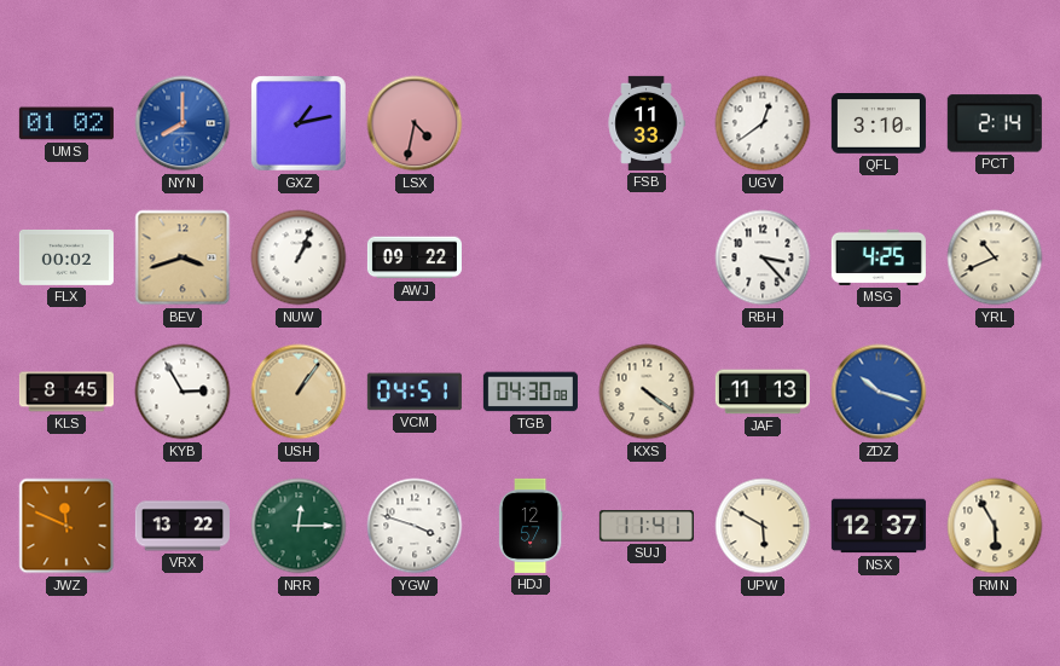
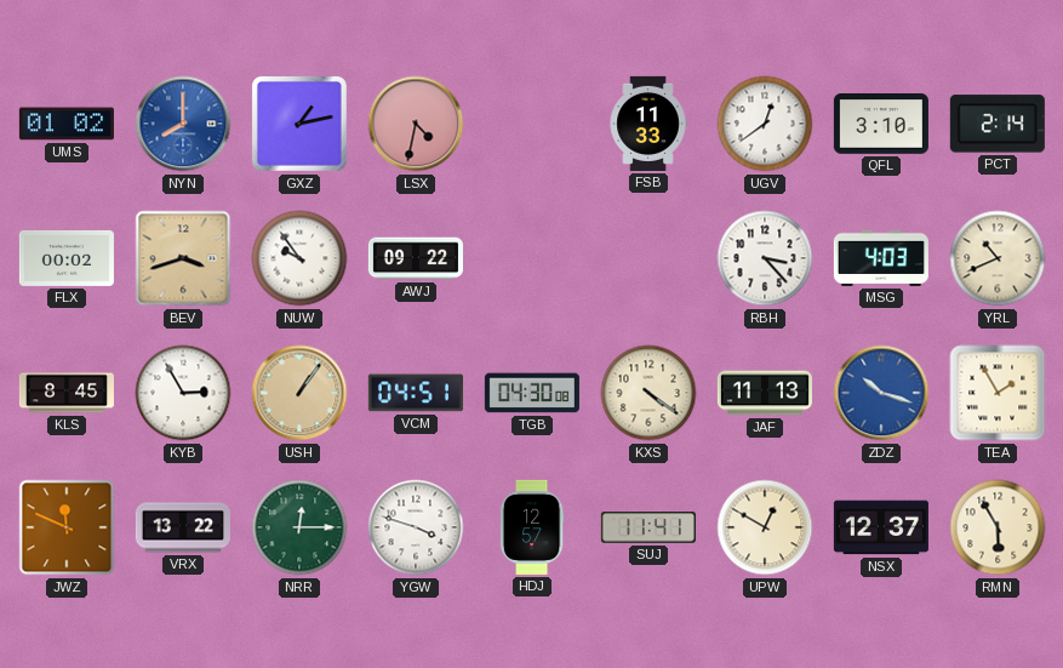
NUW: 1:04 -> 9:54
MSG: 4:25 -> 4:03
TEA: none -> 1:55
UPW: 5:50 -> 12:50
